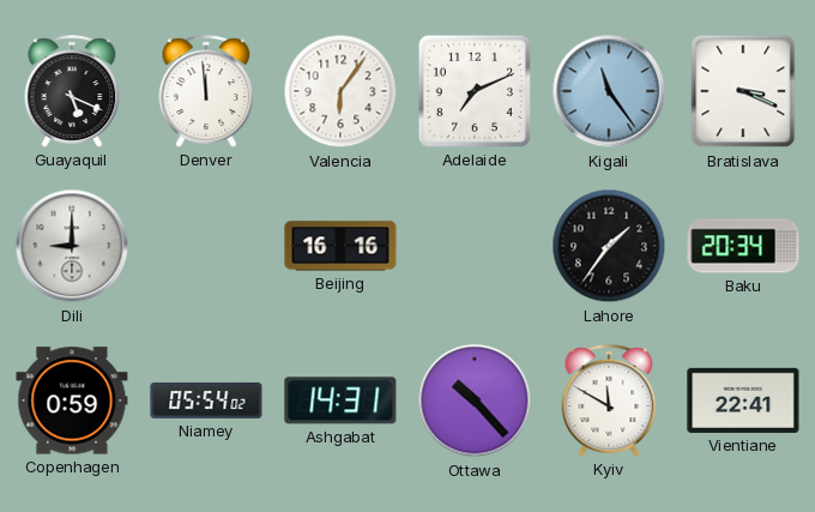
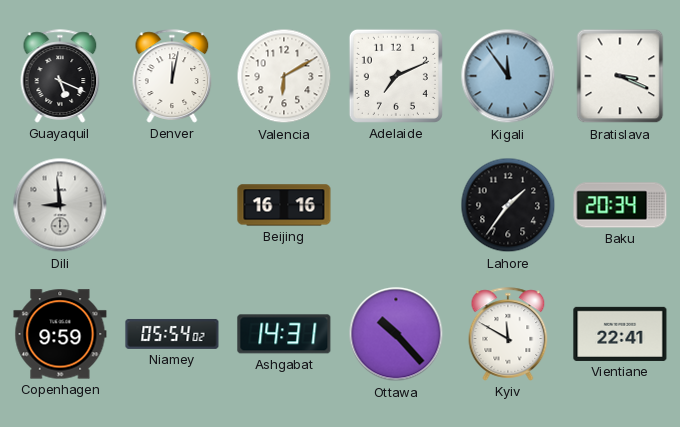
Denver: 11:59 -> 12:02
Valencia: 6:06 -> 6:10
Kigali: 11:24 -> 11:54
Dili: 9:00 -> 8:59
Copenhagen: 0:59 -> 9:59
